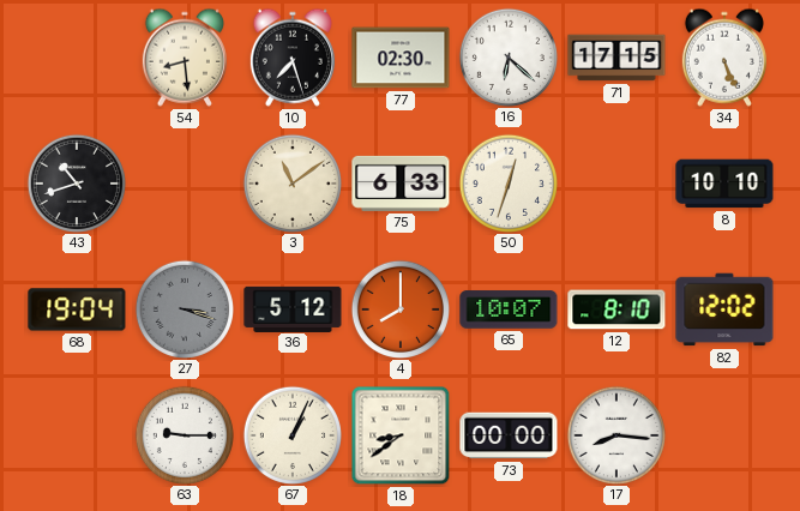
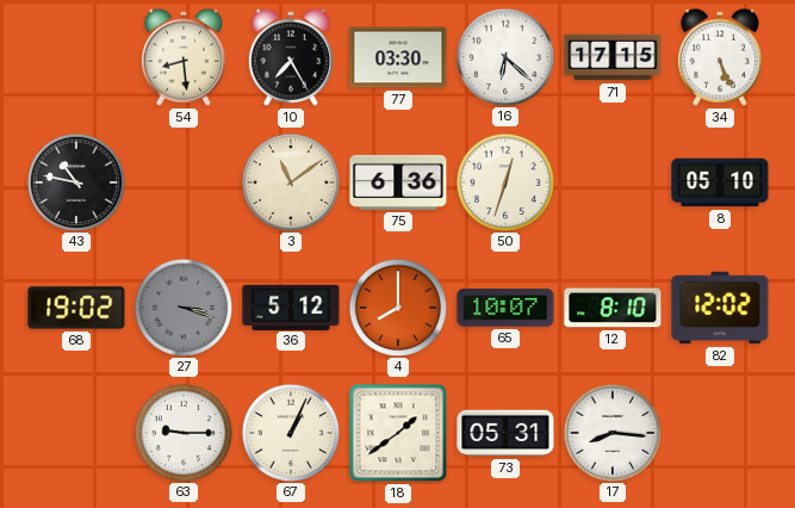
10: 7:27 -> 7:25
77: 02:30 -> 03:30
43: 10:42 -> 10:47
75: 6:33 -> 6:36
8: 10:10 -> 05:10
68: 19:04 -> 19:02
18: 8:39 -> 1:39
73: 00:00 -> 05:31
